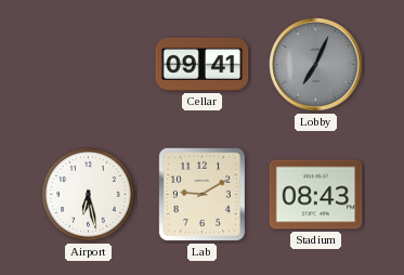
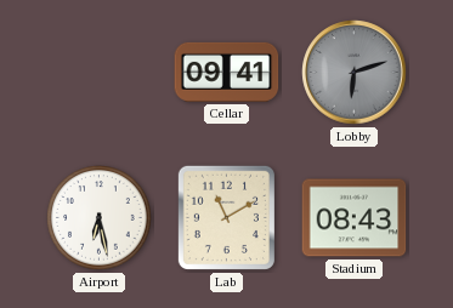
Lobby: 7:04 -> 6:12
Lab: 9:10 -> 11:10
